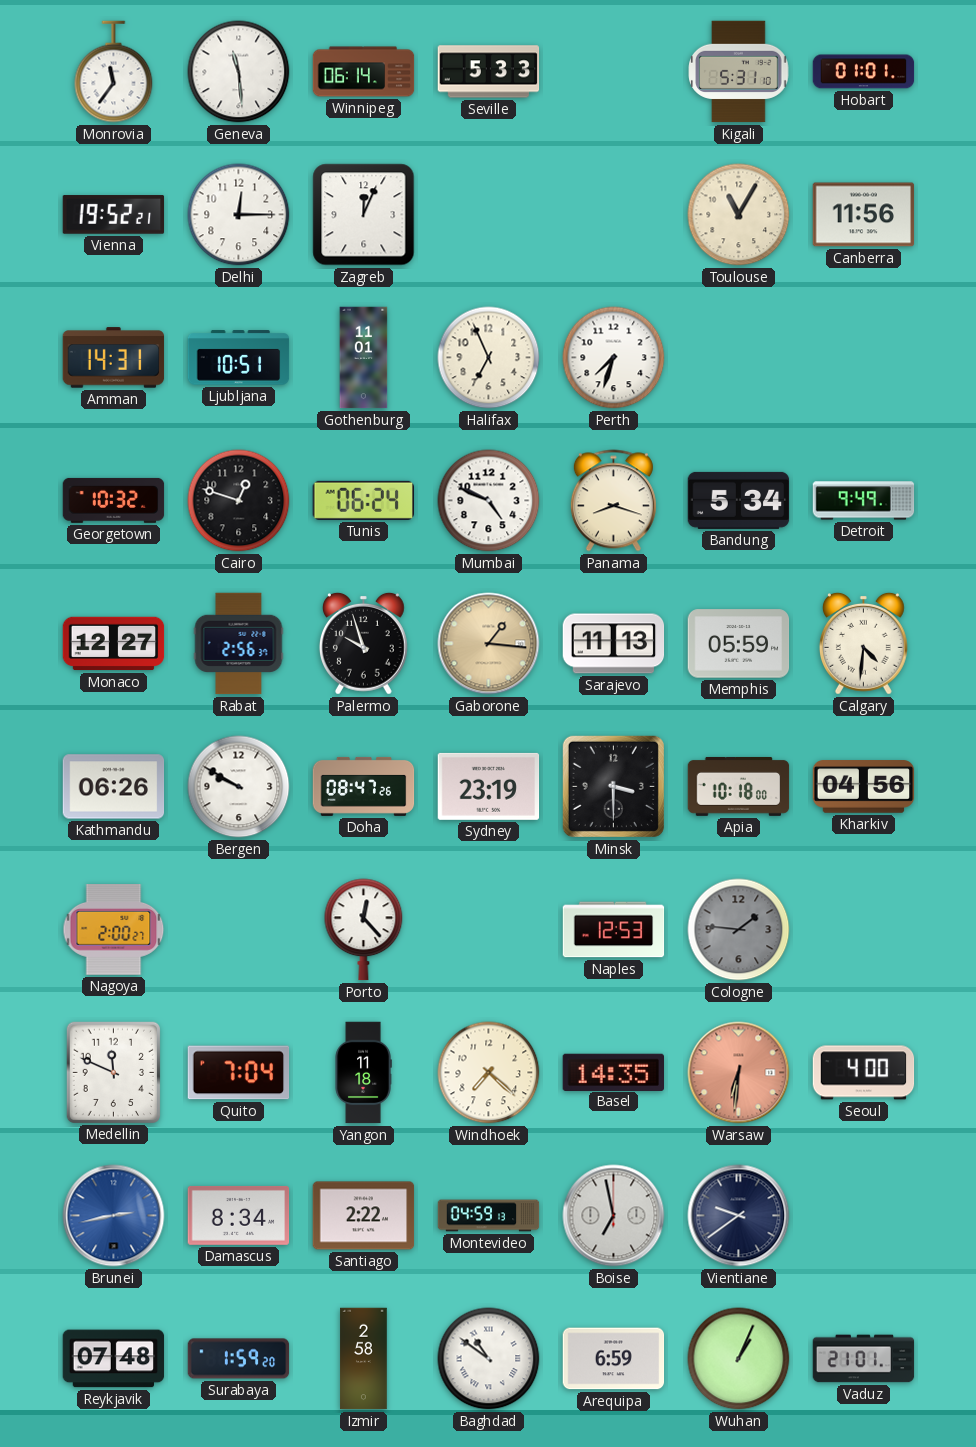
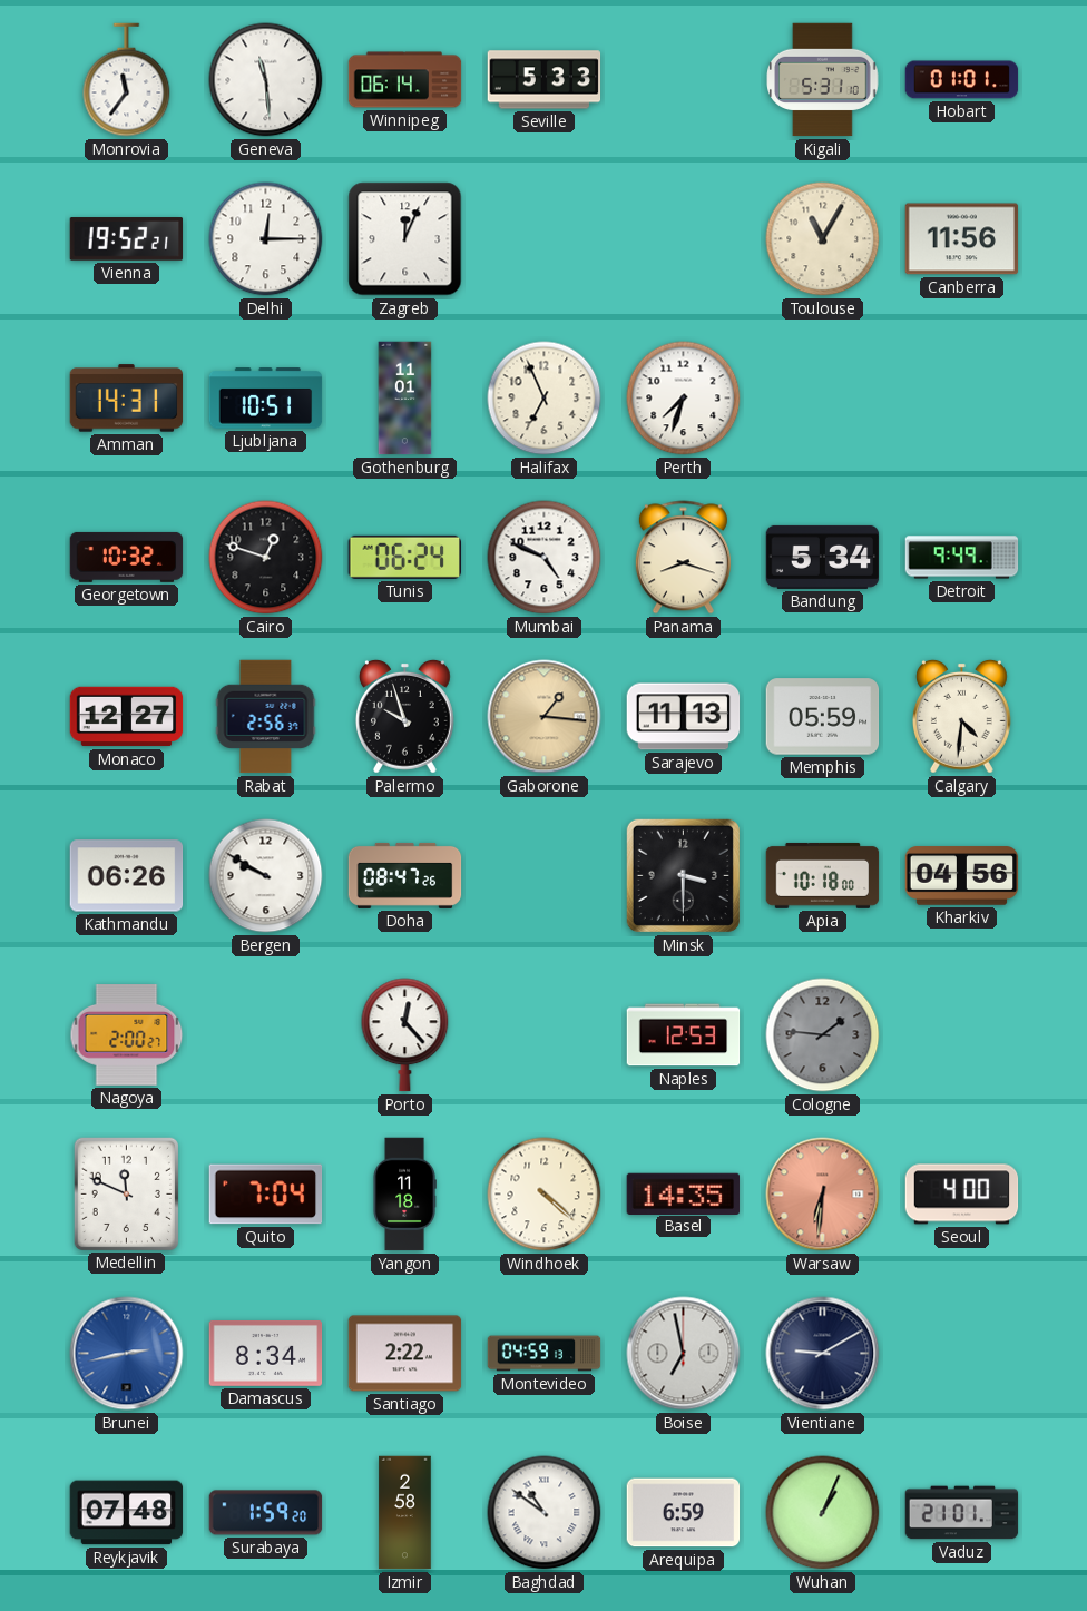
Sydney: 23:19 -> none
Windhoek: 7:22 -> 4:22
Vientiane: 9:39 -> 9:10
